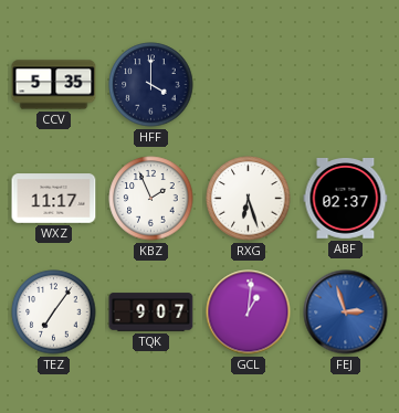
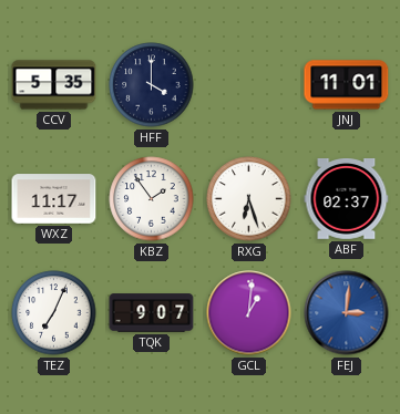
JNJ: none -> 11:01
KBZ: 1:56 -> 1:54
TEZ: 7:06 -> 7:04
FEJ: 2:57 -> 3:01
